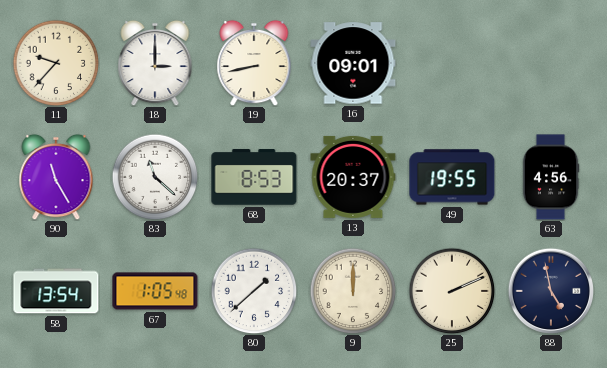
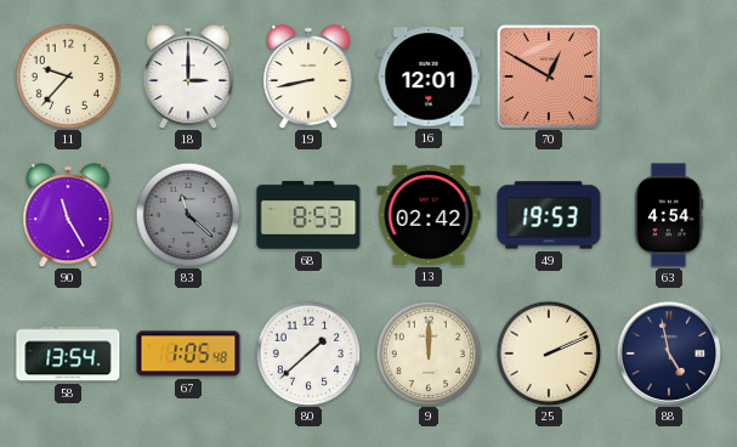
16: 09:01 -> 12:01
70: none -> 12:50
83 dial: white -> grey
13: 20:37 -> 02:42
49: 19:55 -> 19:53
63: 4:56 -> 4:54
